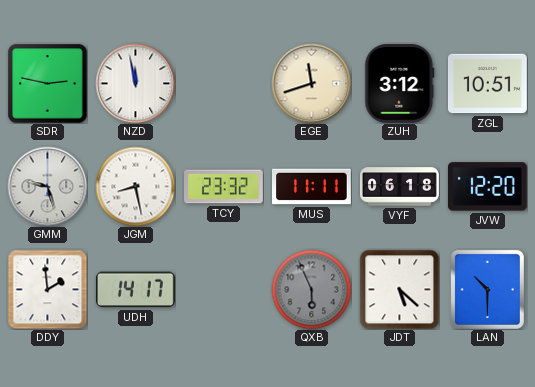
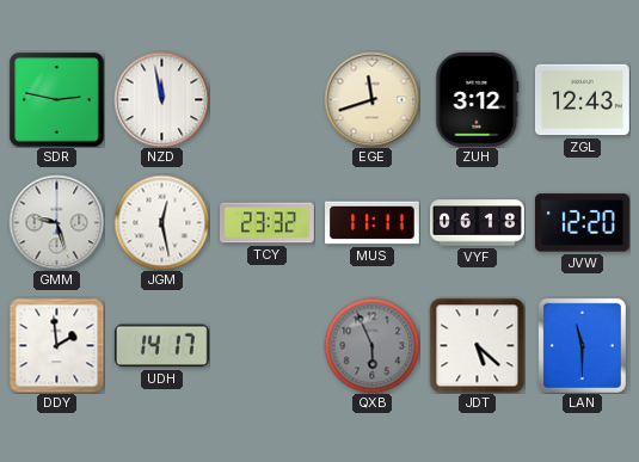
ZGL: 10:51 -> 12:43
JGM: 8:28 -> 12:28
LAN: 10:30 -> 11:30
